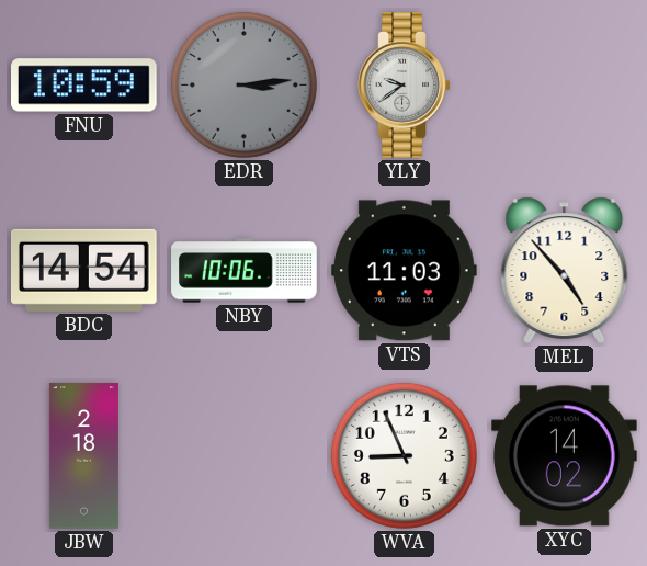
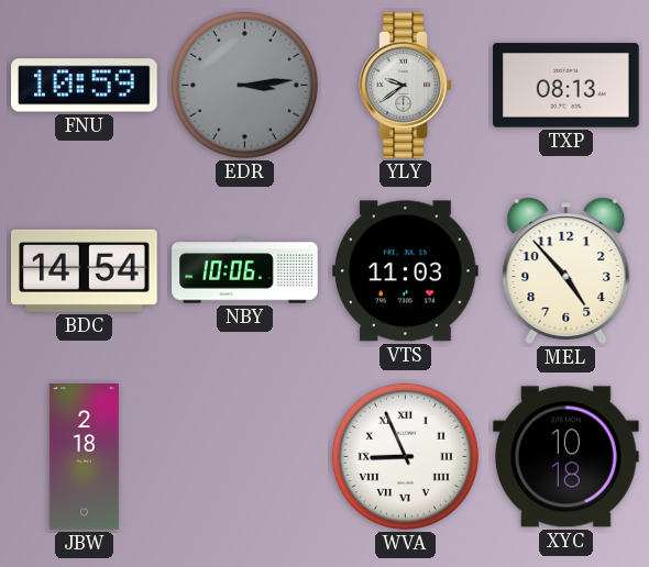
TXP: none -> 08:13
WVA numerals: Arabic -> Roman
XYC: 14:02 -> 10:18
